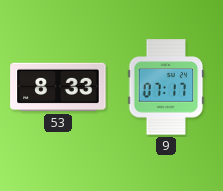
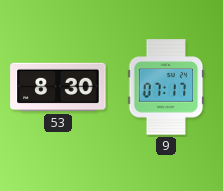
53: 8:33 -> 8:30
